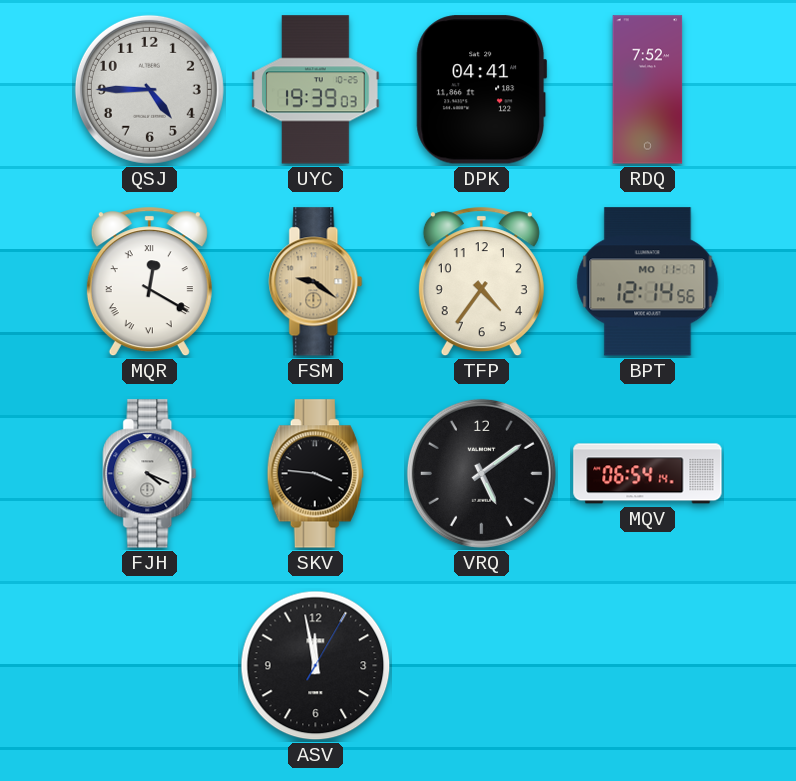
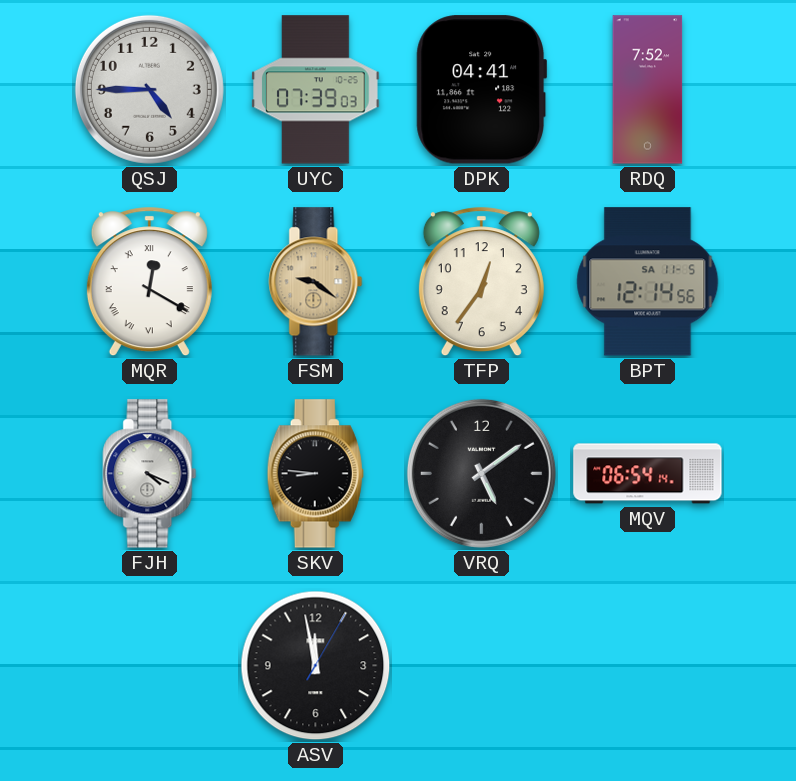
UYC: 19:39 -> 07:39
TFP: 4:36 -> 12:36
BPT date: MO 11-7 -> SA 11-5
SKV: 3:46 -> 8:46
